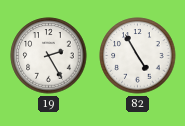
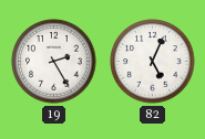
82: 4:55 -> 5:04
